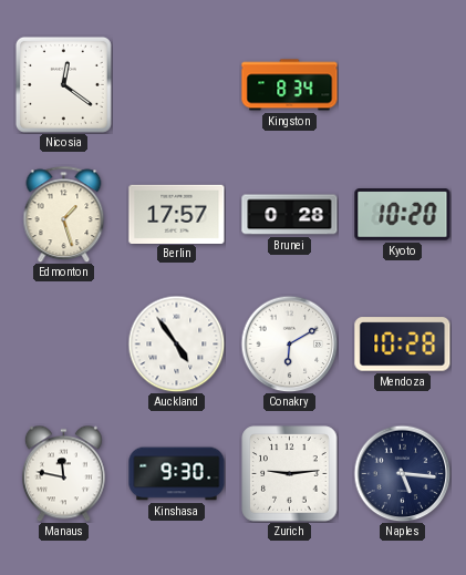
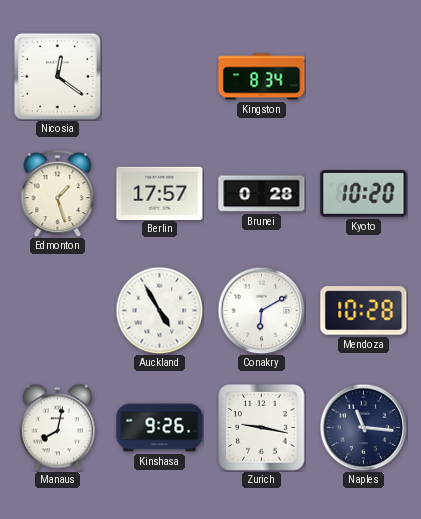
Auckland: 4:54 -> 4:55
Manaus: 11:47 -> 8:02
Kinshasa: 9:30 -> 9:26
Zurich: 9:14 -> 9:17
Naples: 5:16 -> 11:16
